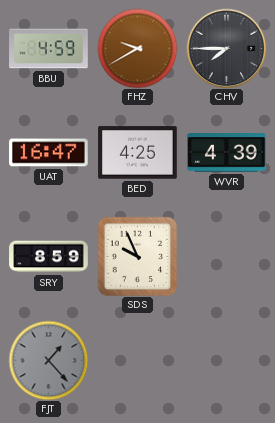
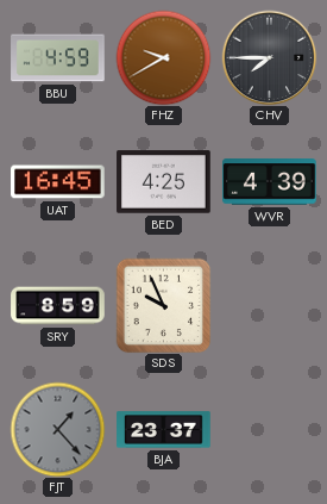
UAT: 16:47 -> 16:45
BJA: none -> 23:37
